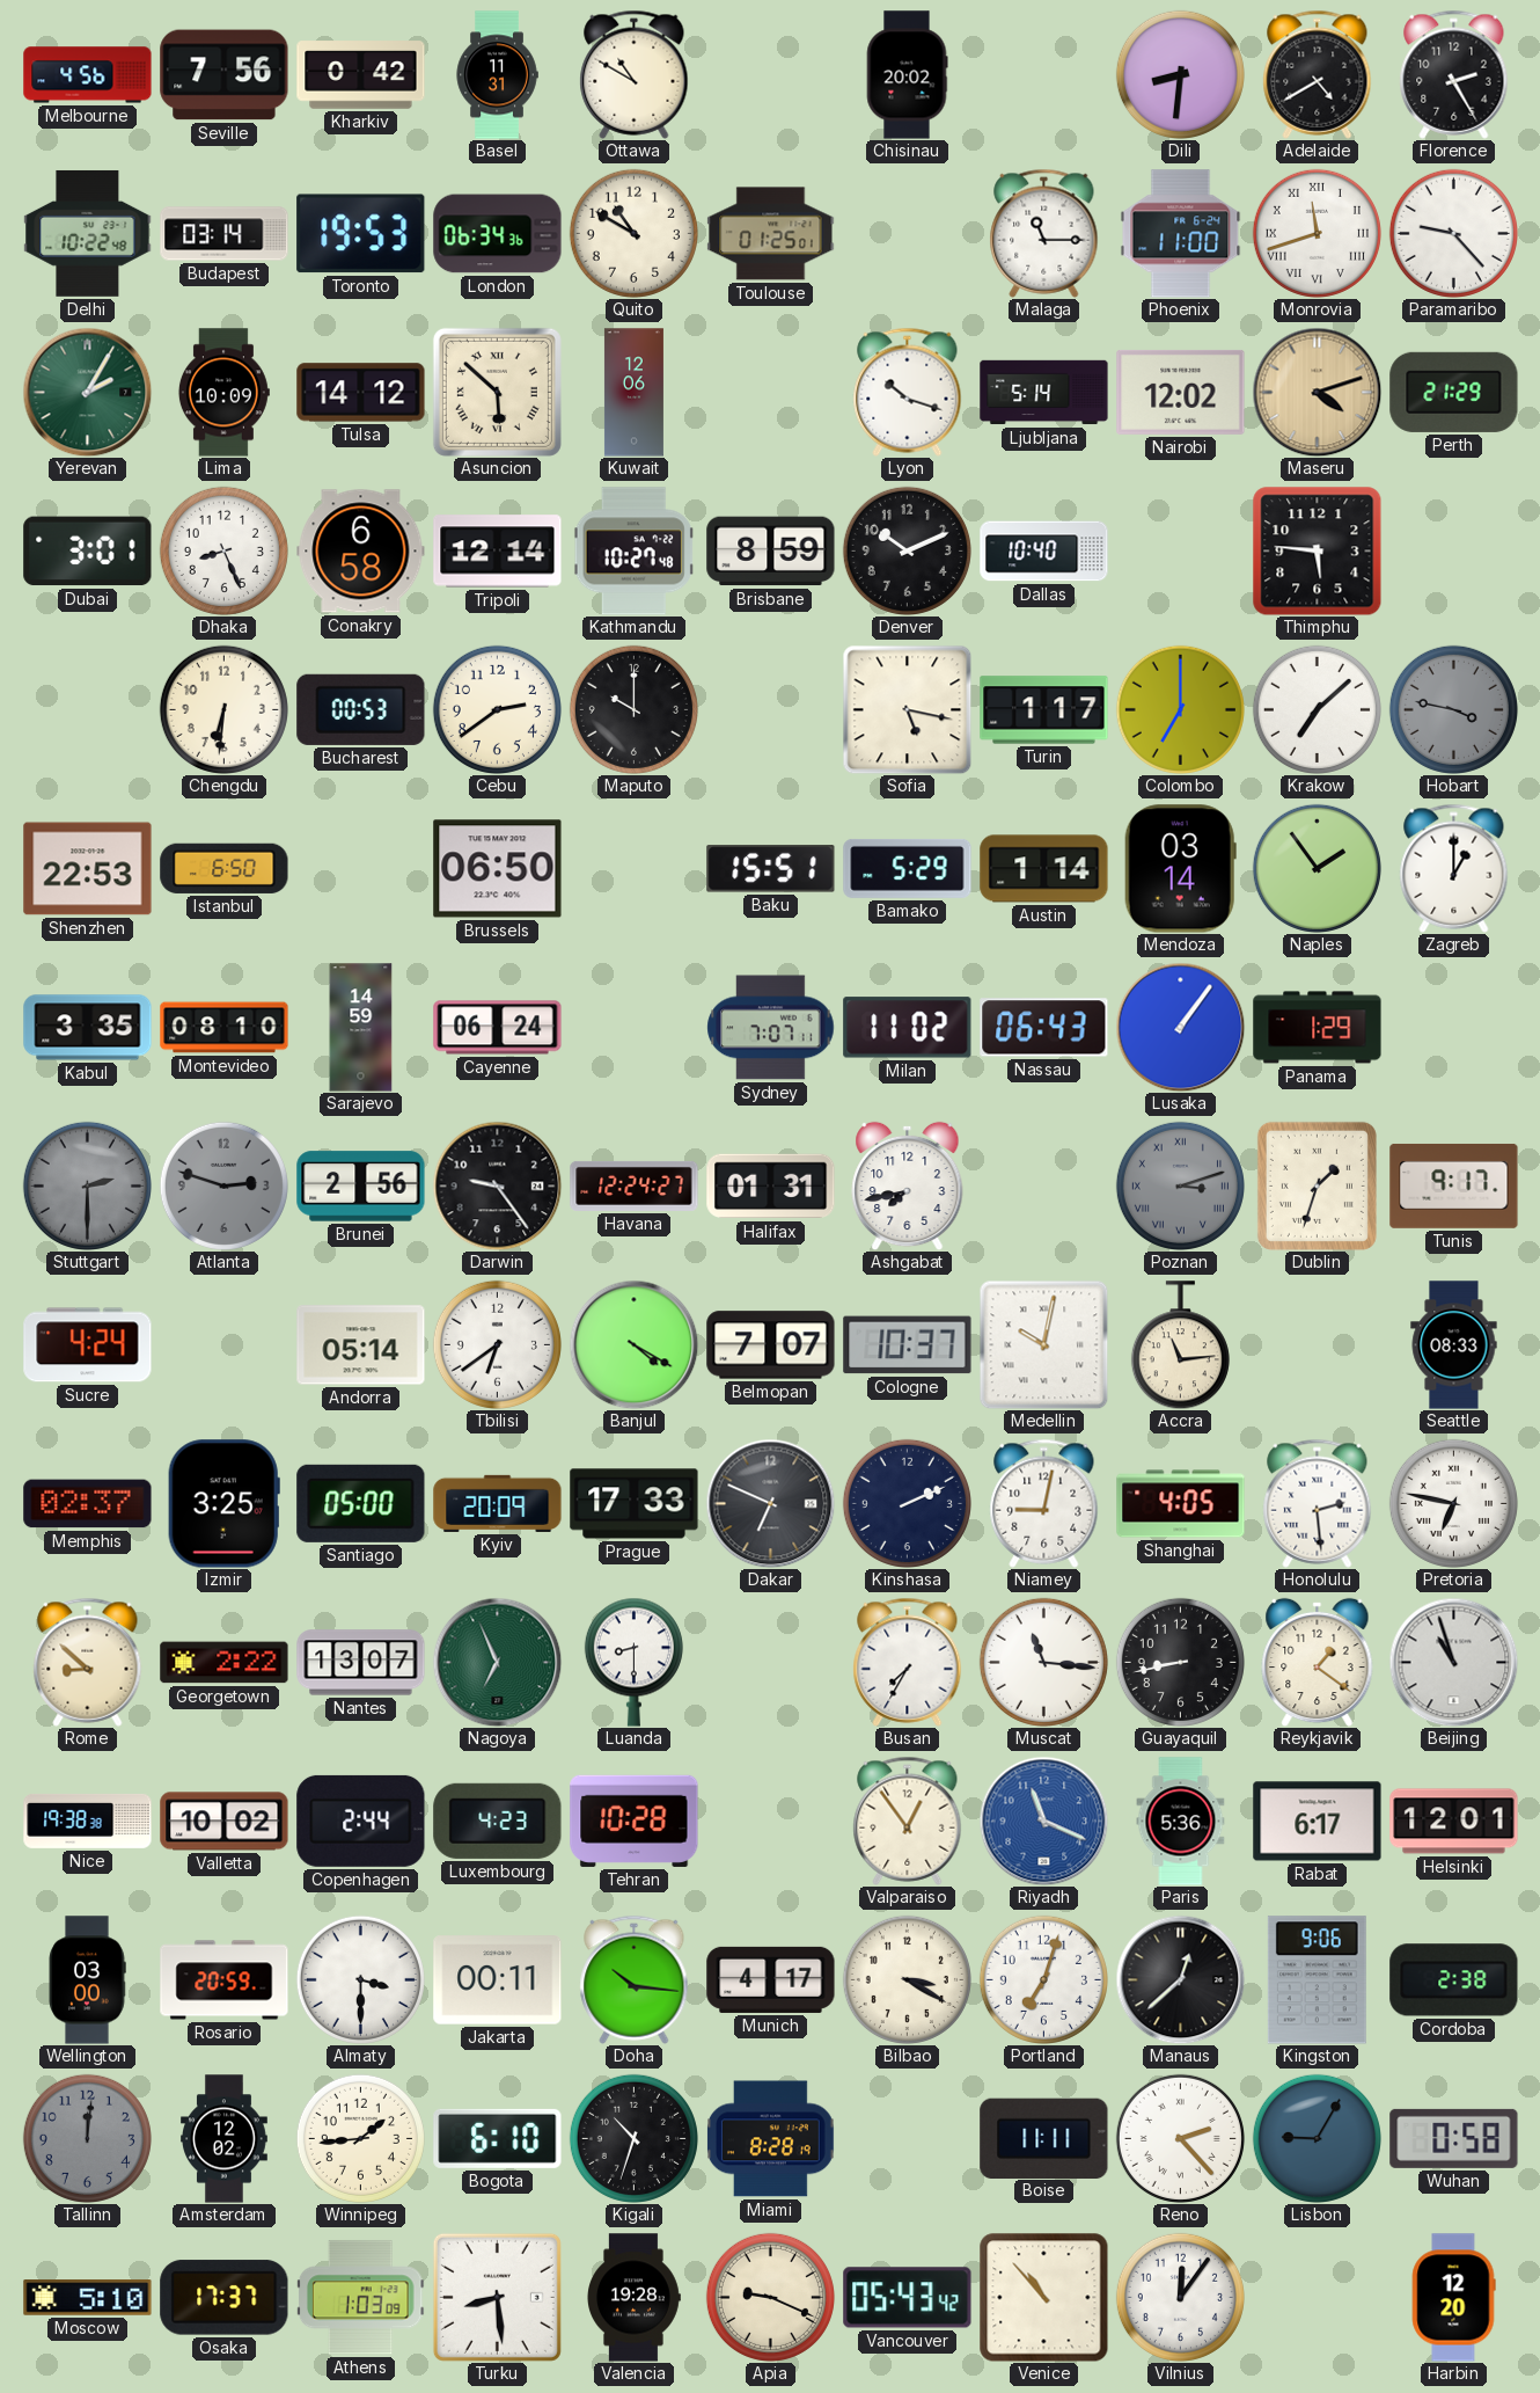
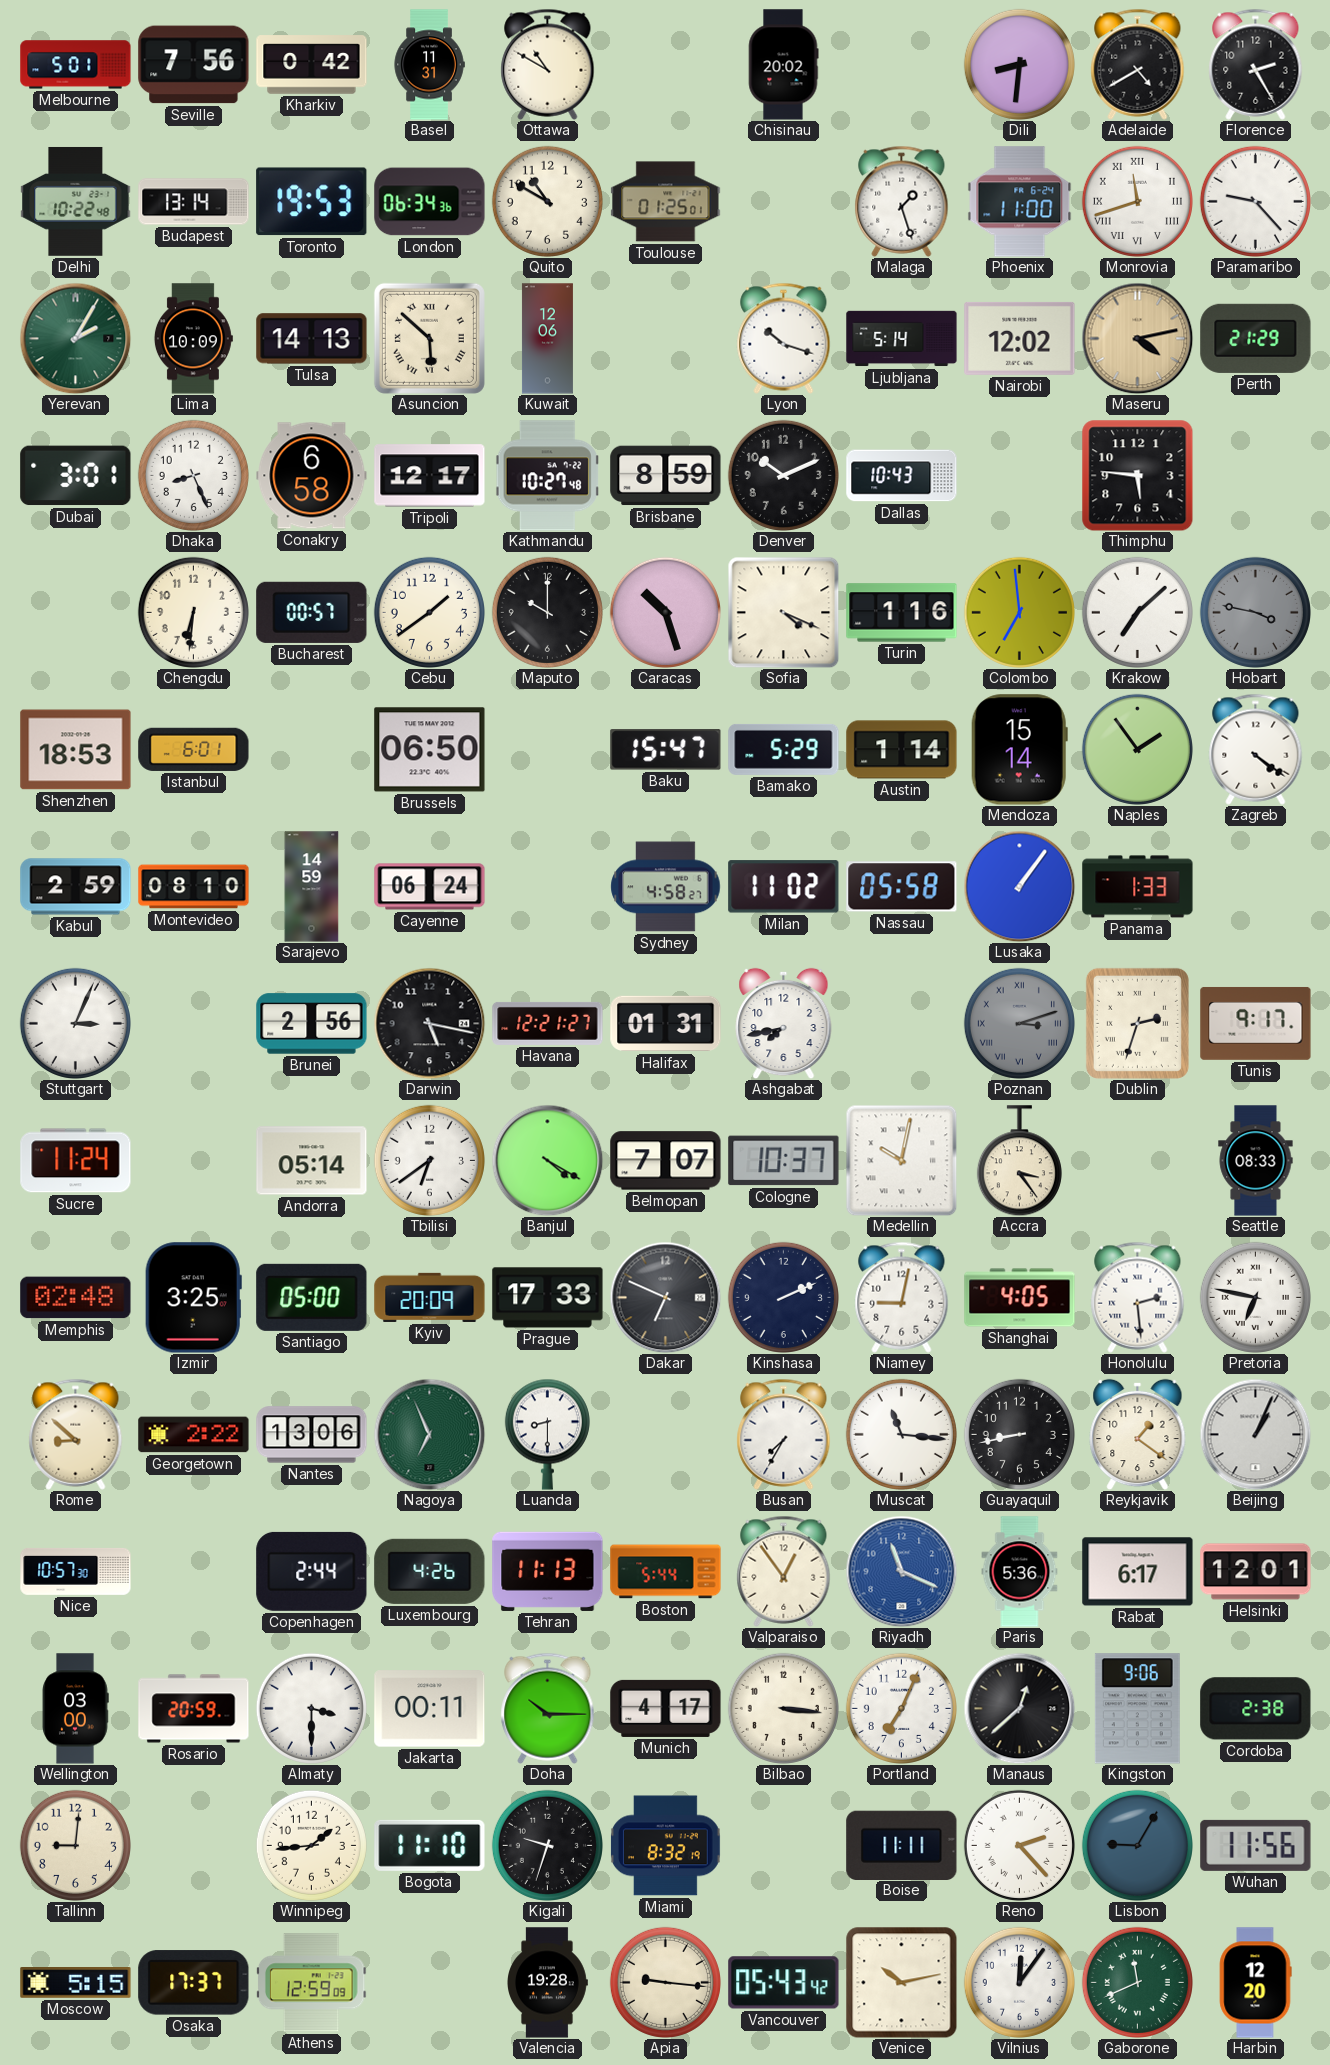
Melbourne: 4:56 -> 5:01
Budapest: 03:14 -> 13:14
Malaga: 11:15 -> 1:27
Tulsa: 14:12 -> 14:13
Maseru: 4:12 -> 4:13
Tripoli: 12:14 -> 12:17
Dallas: 10:40 -> 10:43
Bucharest: 00:53 -> 00:57
Cebu: 2:39 -> 1:39
Caracas: none -> 10:27
Sofia: 5:17 -> 4:19
Turin: 1:17 -> 1:16
Colombo: 7:00 -> 6:59
Shenzhen: 22:53 -> 18:53
Istanbul: 6:50 -> 6:01
Baku: 15:51 -> 15:47
Mendoza: 03:14 -> 15:14
Zagreb: 1:00 -> 4:21
Kabul: 3:35 -> 2:59
Sydney: 7:07 -> 4:58
Nassau: 06:43 -> 05:58
Panama: 1:29 -> 1:33
Stuttgart: 2:30 -> 3:04
Stuttgart dial: grey -> white
Atlanta: 2:48 -> none
Darwin: 9:24 -> 5:17
Havana: 12:24 -> 12:21
Dublin: 1:33 -> 2:33
Sucre: 4:24 -> 11:24
Accra: 11:14 -> 3:24
Memphis: 02:37 -> 02:48
Nantes: 13:07 -> 13:06
Beijing: 10:57 -> 1:04
Nice: 19:38 -> 10:57
Valletta: 10:02 -> none
Luxembourg: 4:23 -> 4:26
Tehran: 10:28 -> 11:13
Boston: none -> 5:44
Doha: 10:16 -> 10:15
Bilbao: 3:20 -> 3:16
Portland: 7:03 -> 7:04
Tallinn: 12:01 -> 9:01
Tallinn dial: grey -> cream
Amsterdam: 12:02 -> none
Bogota: 6:10 -> 11:10
Kigali: 10:33 -> 9:33
Miami: 8:28 -> 8:32
Wuhan: 0:58 -> 11:56
Moscow: 5:10 -> 5:15
Athens: 1:03 -> 12:59
Turku: 8:29 -> none
Apia: 9:19 -> 9:16
Venice: 10:53 -> 10:13
Gaborone: none -> 11:41
